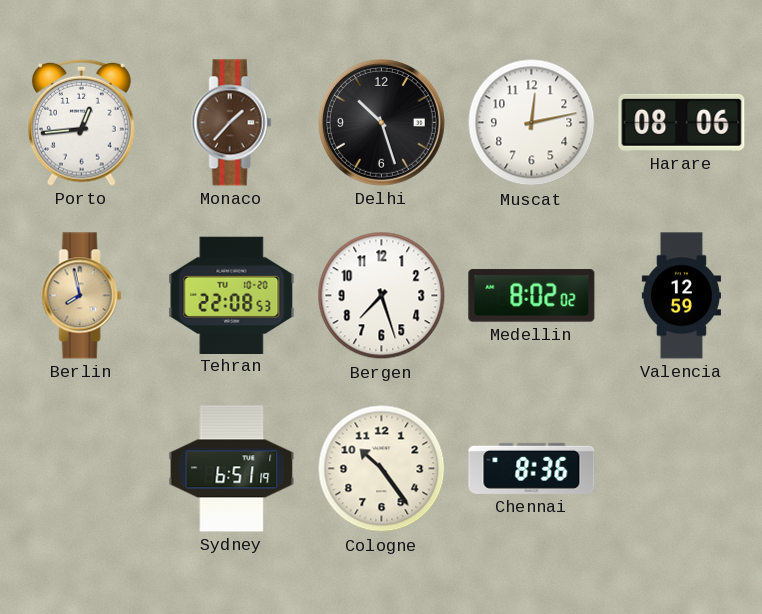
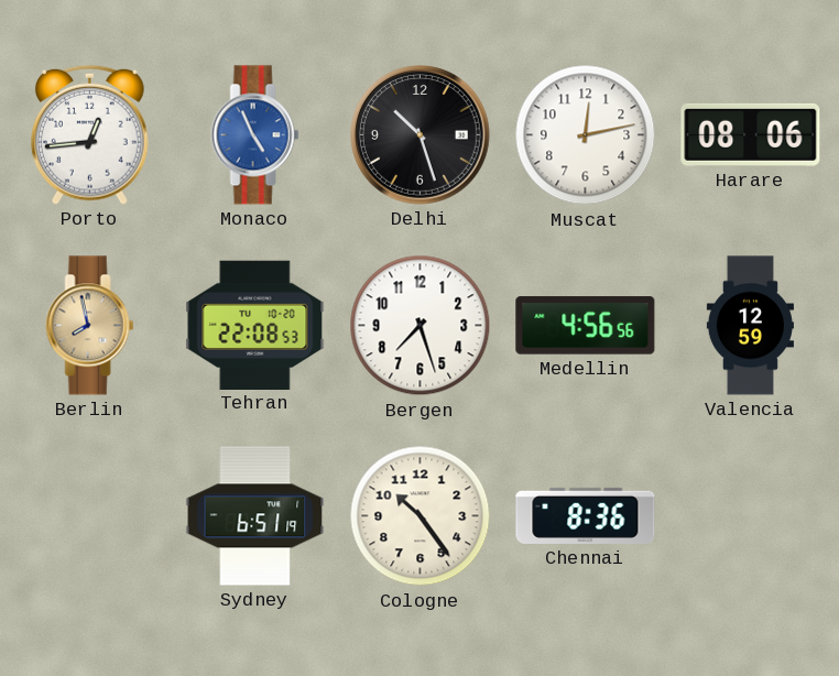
Monaco: 1:37 -> 4:56
Monaco dial: brown -> blue
Medellin: 8:02 -> 4:56
